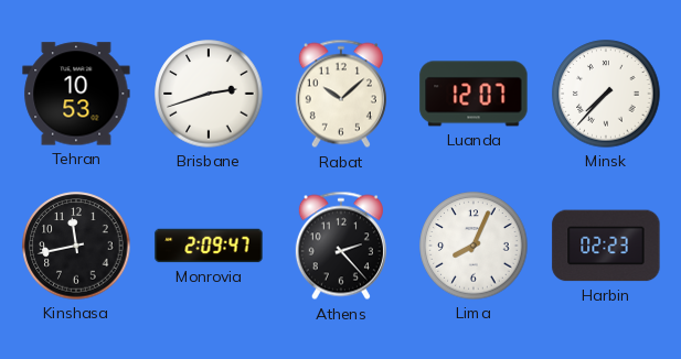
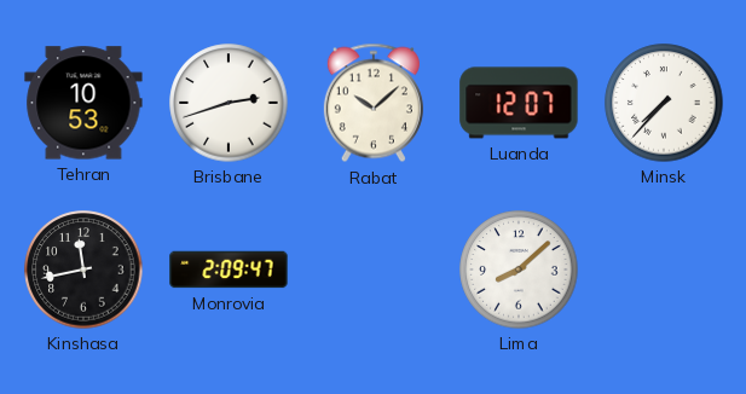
Athens: 2:23 -> none
Lima: 8:04 -> 8:08
Harbin: 02:23 -> none
